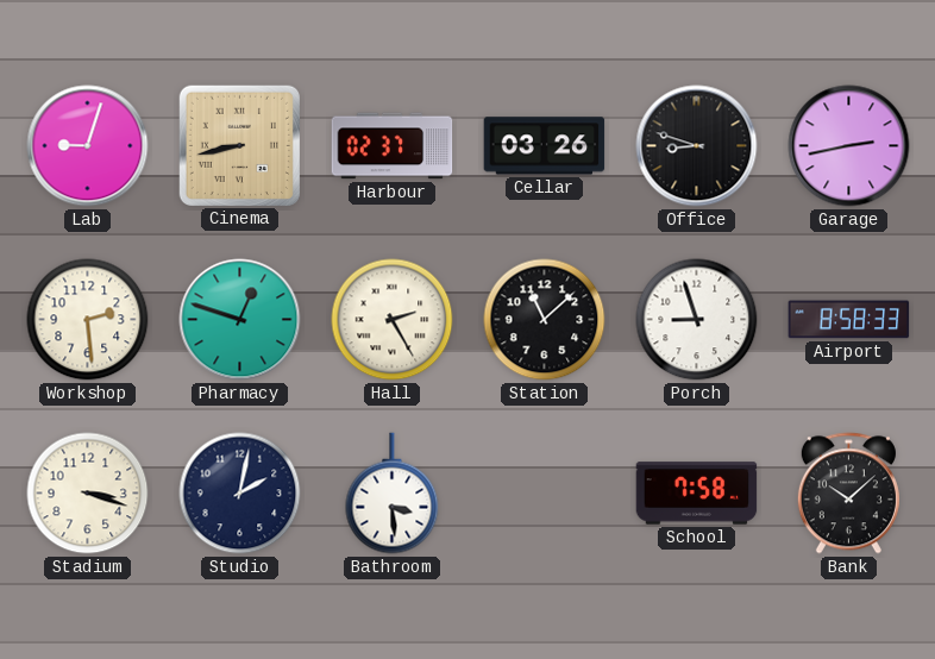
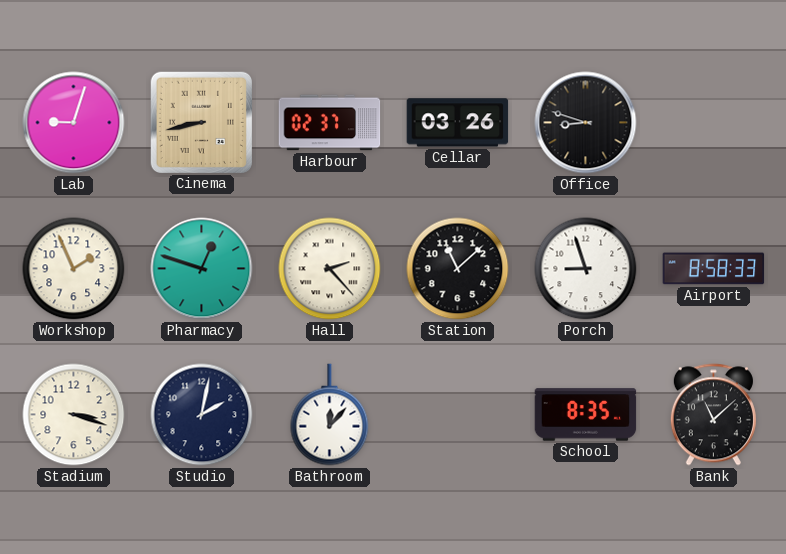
Garage: 2:43 -> none
Workshop: 2:29 -> 1:56
Hall: 2:25 -> 2:23
Bathroom: 3:29 -> 12:07
School: 7:58 -> 8:35
Bank: 10:08 -> 11:08
